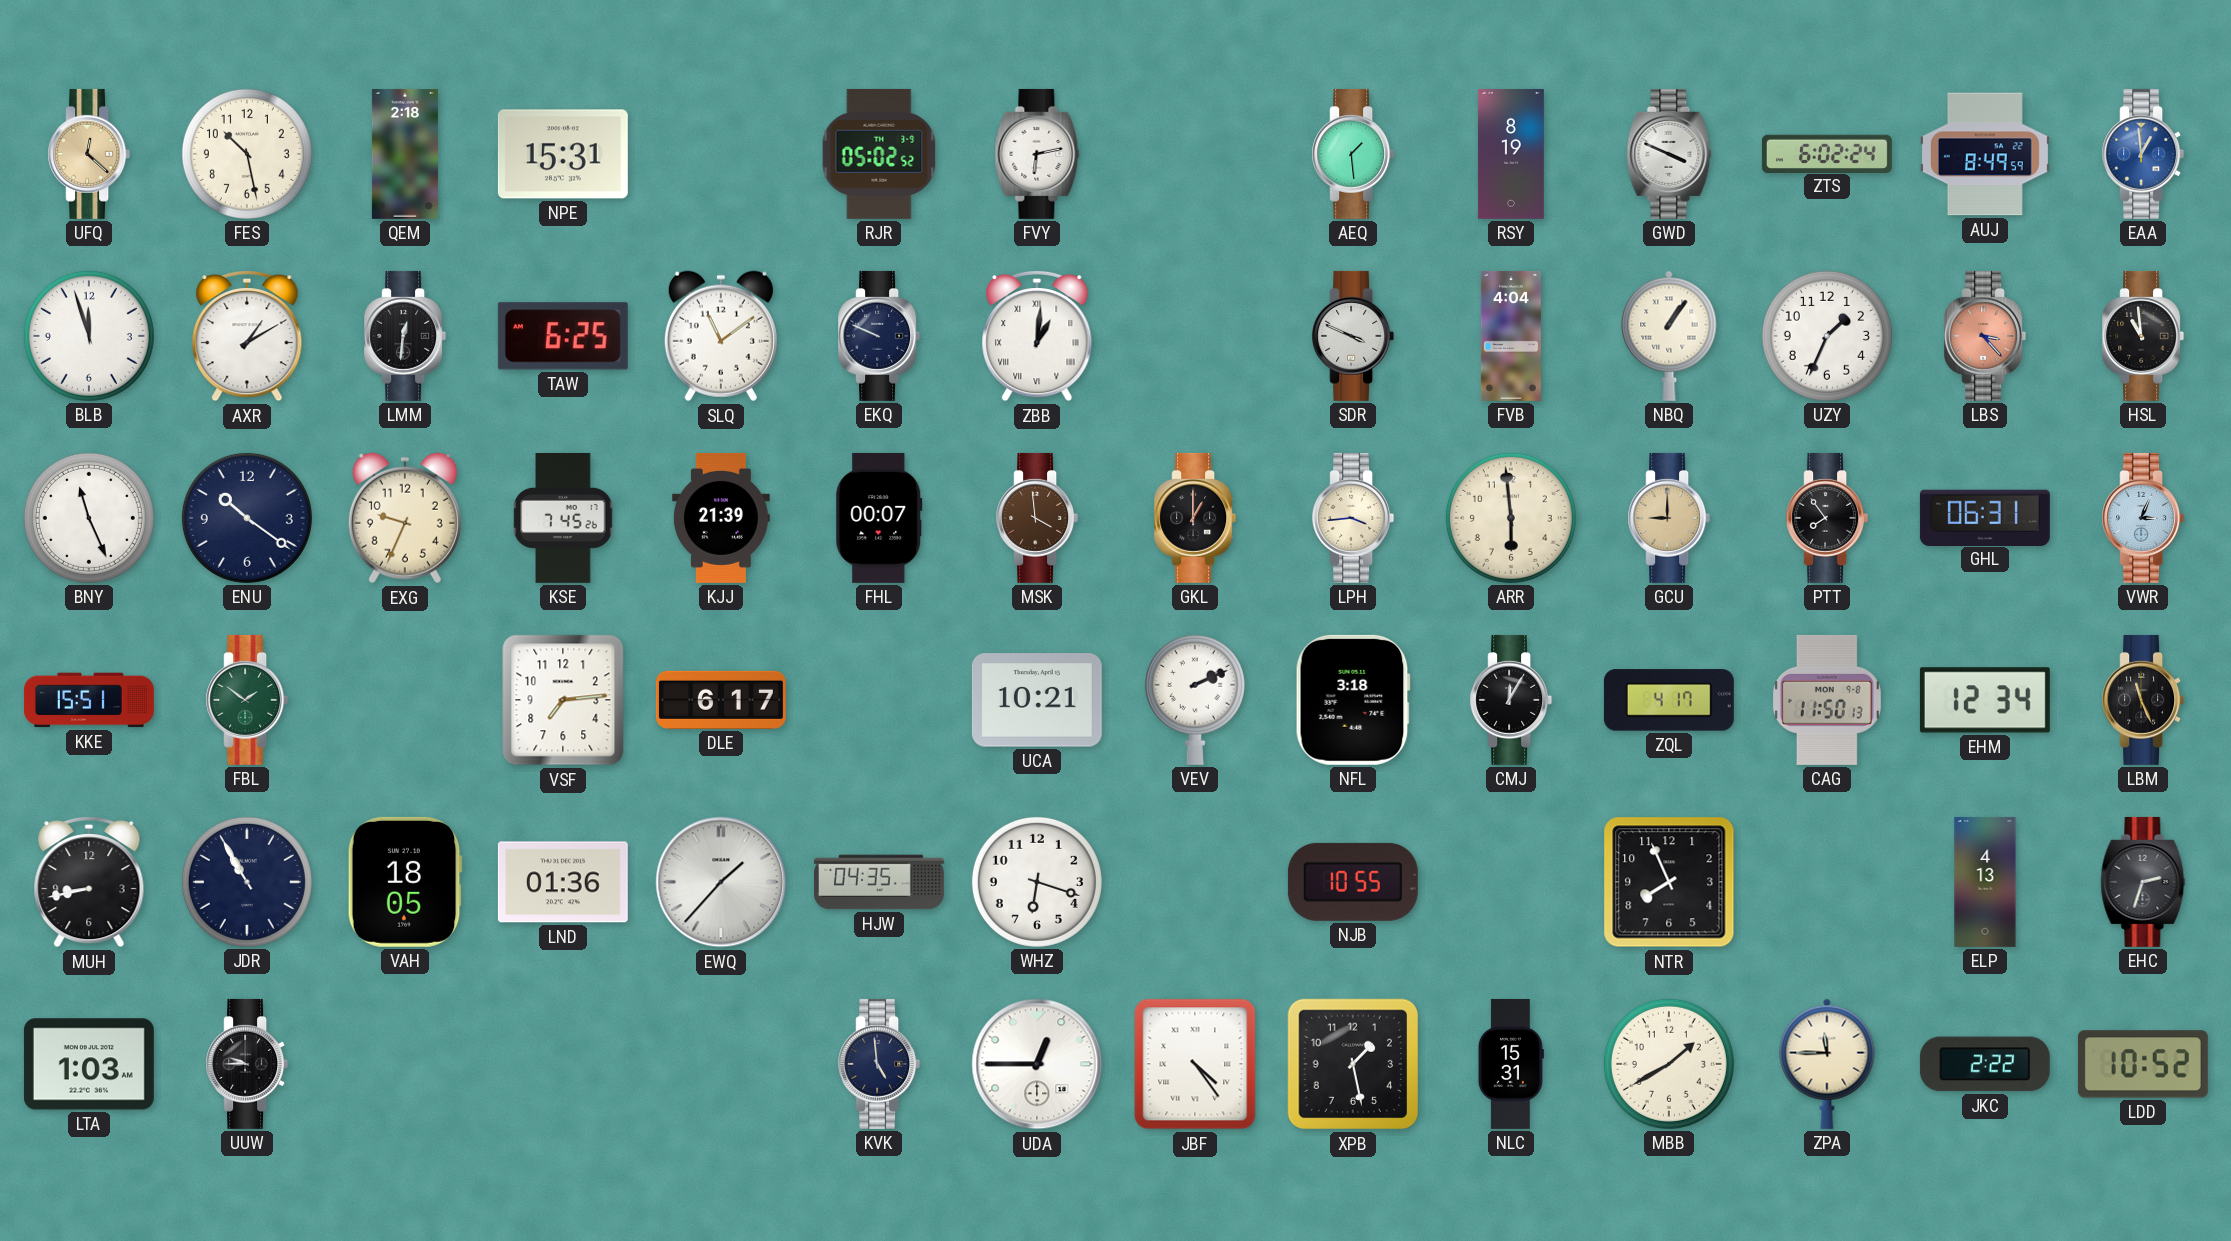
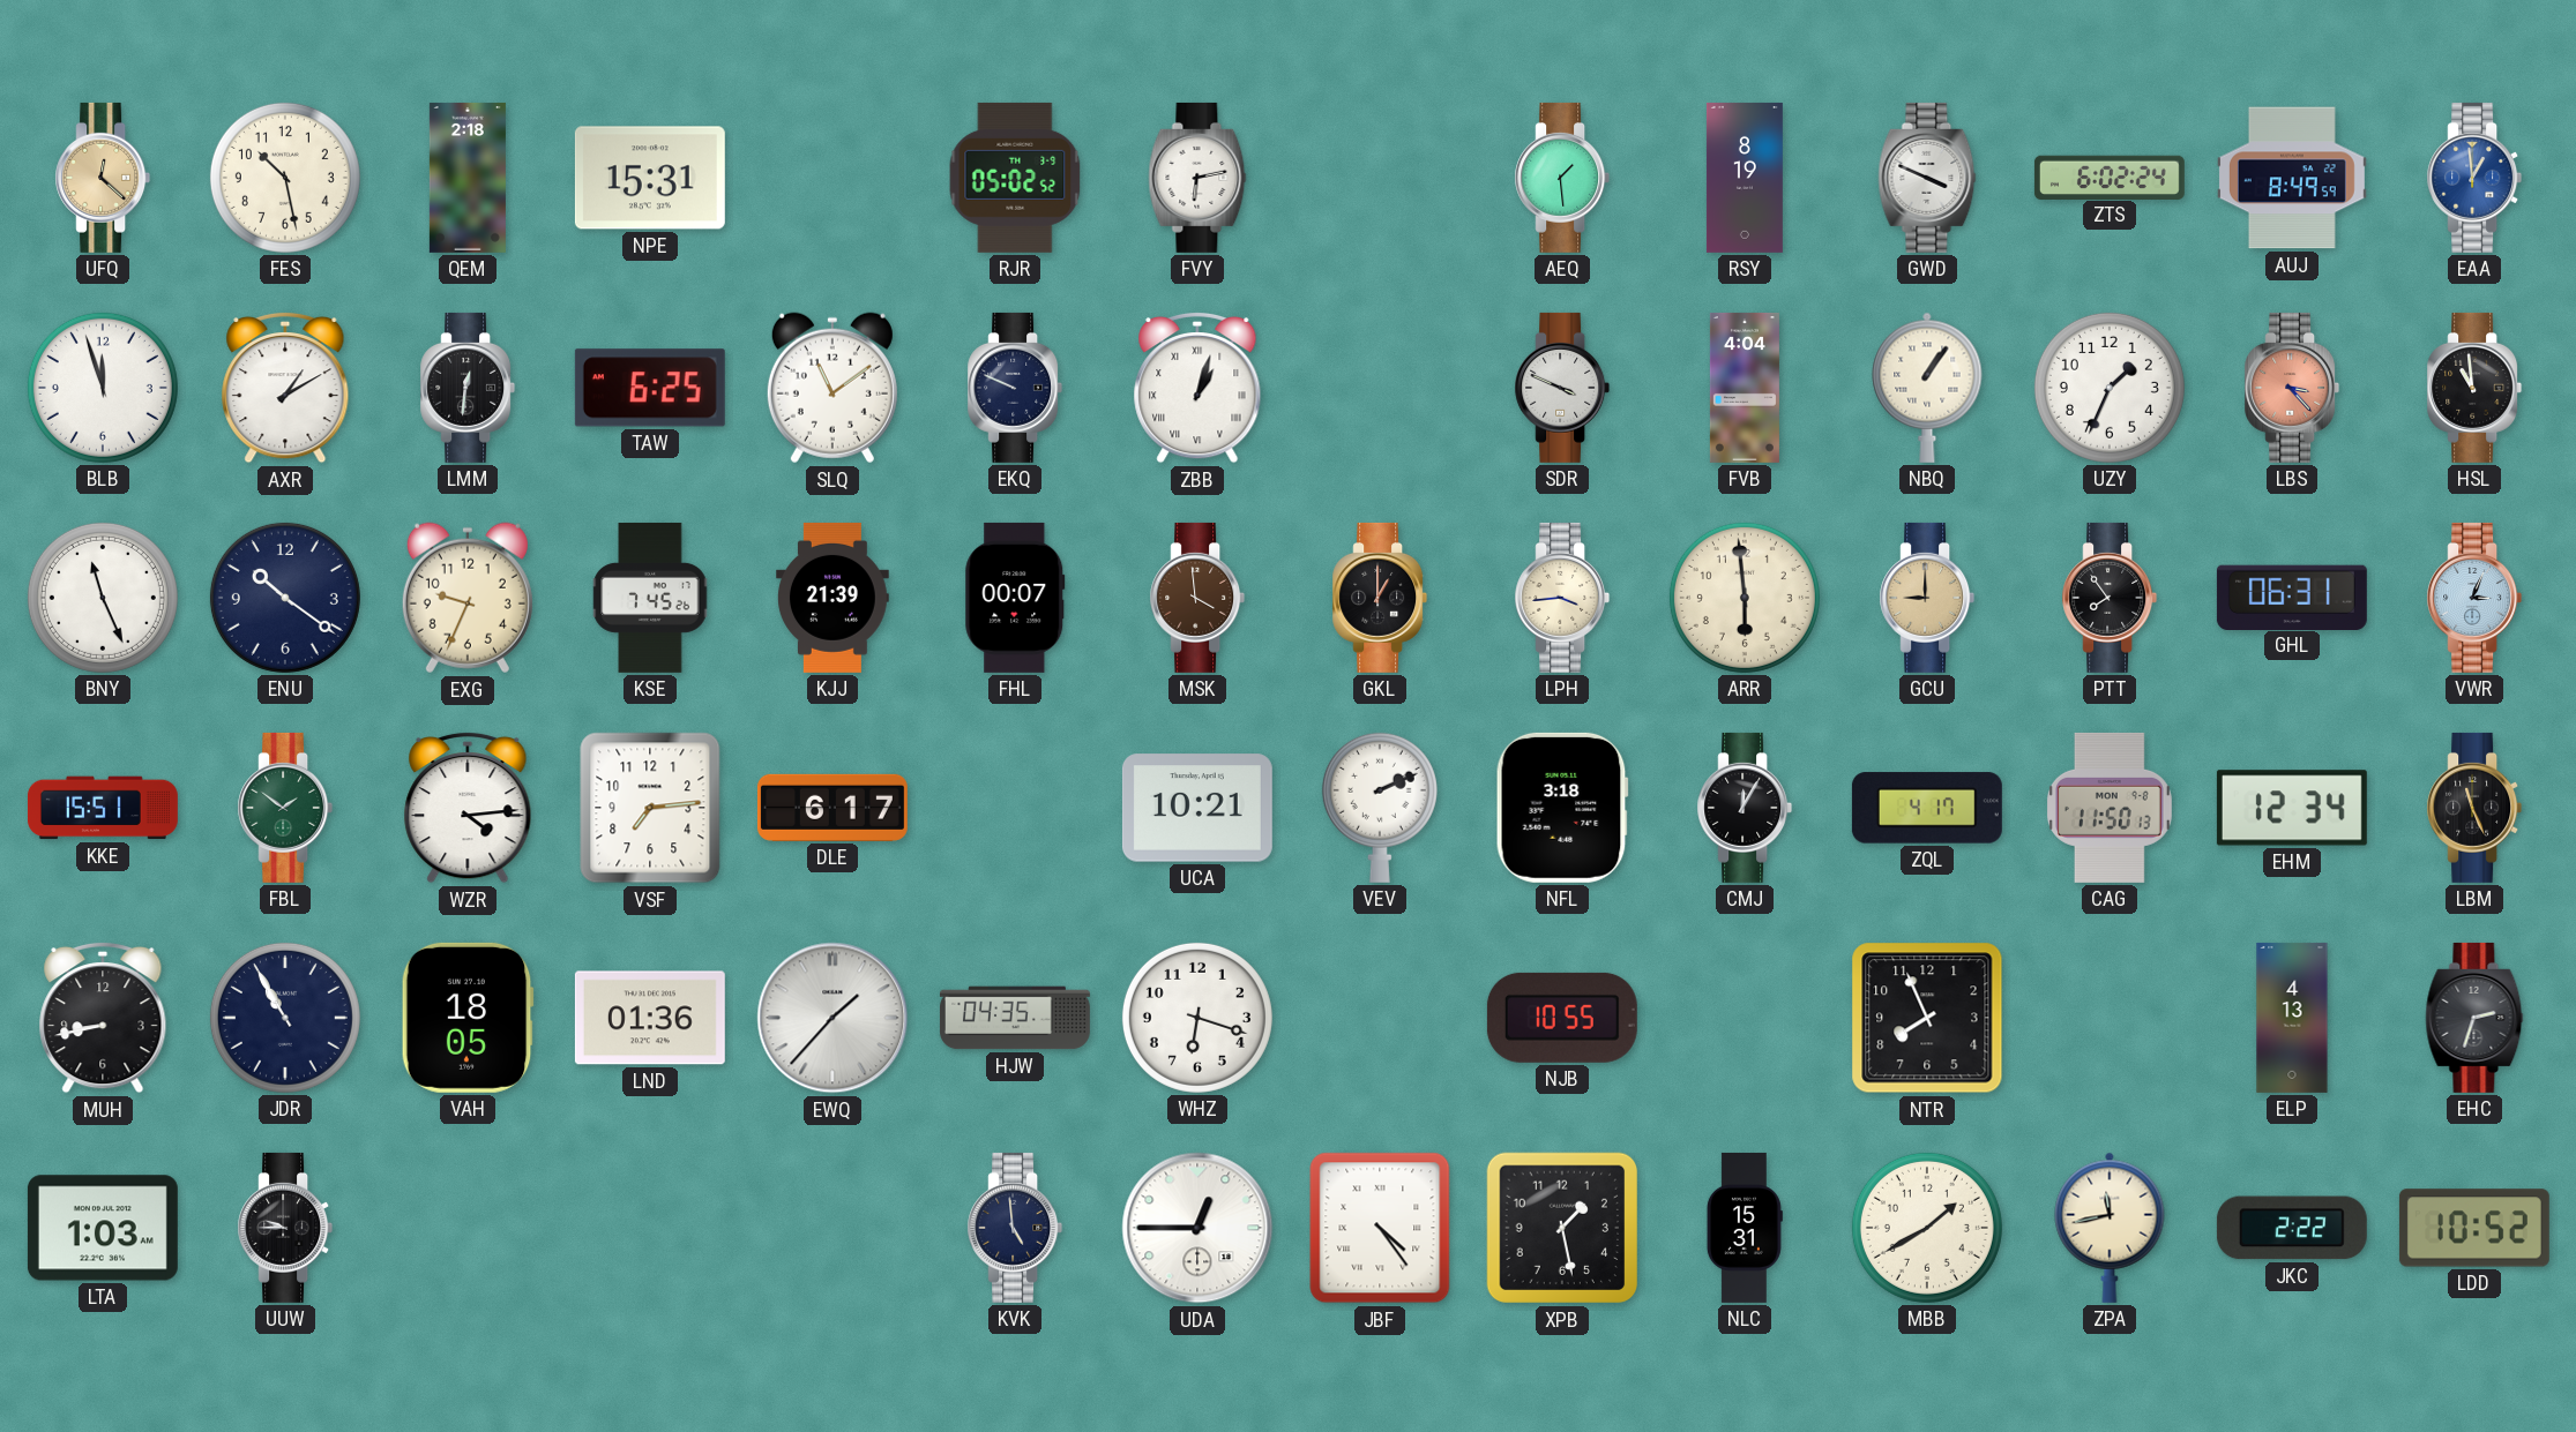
ZBB: 1:01 -> 1:03
WZR: none -> 4:14
ZPA: 11:45 -> 11:43
